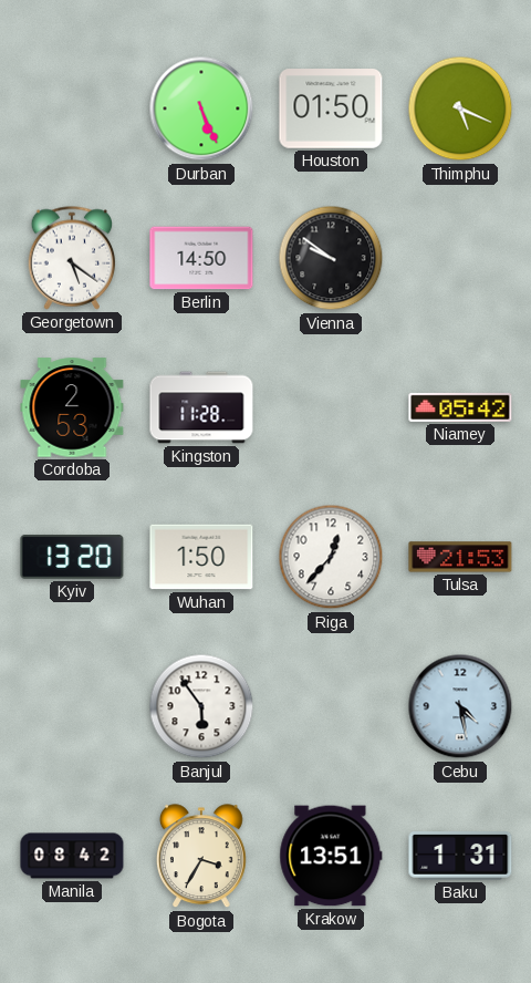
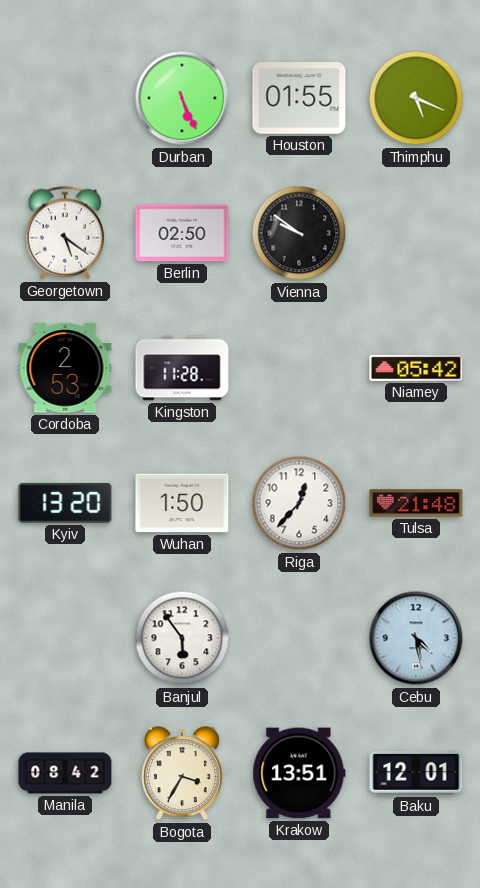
Houston: 01:50 -> 01:55
Berlin: 14:50 -> 02:50
Tulsa: 21:53 -> 21:48
Baku: 1:31 -> 12:01
